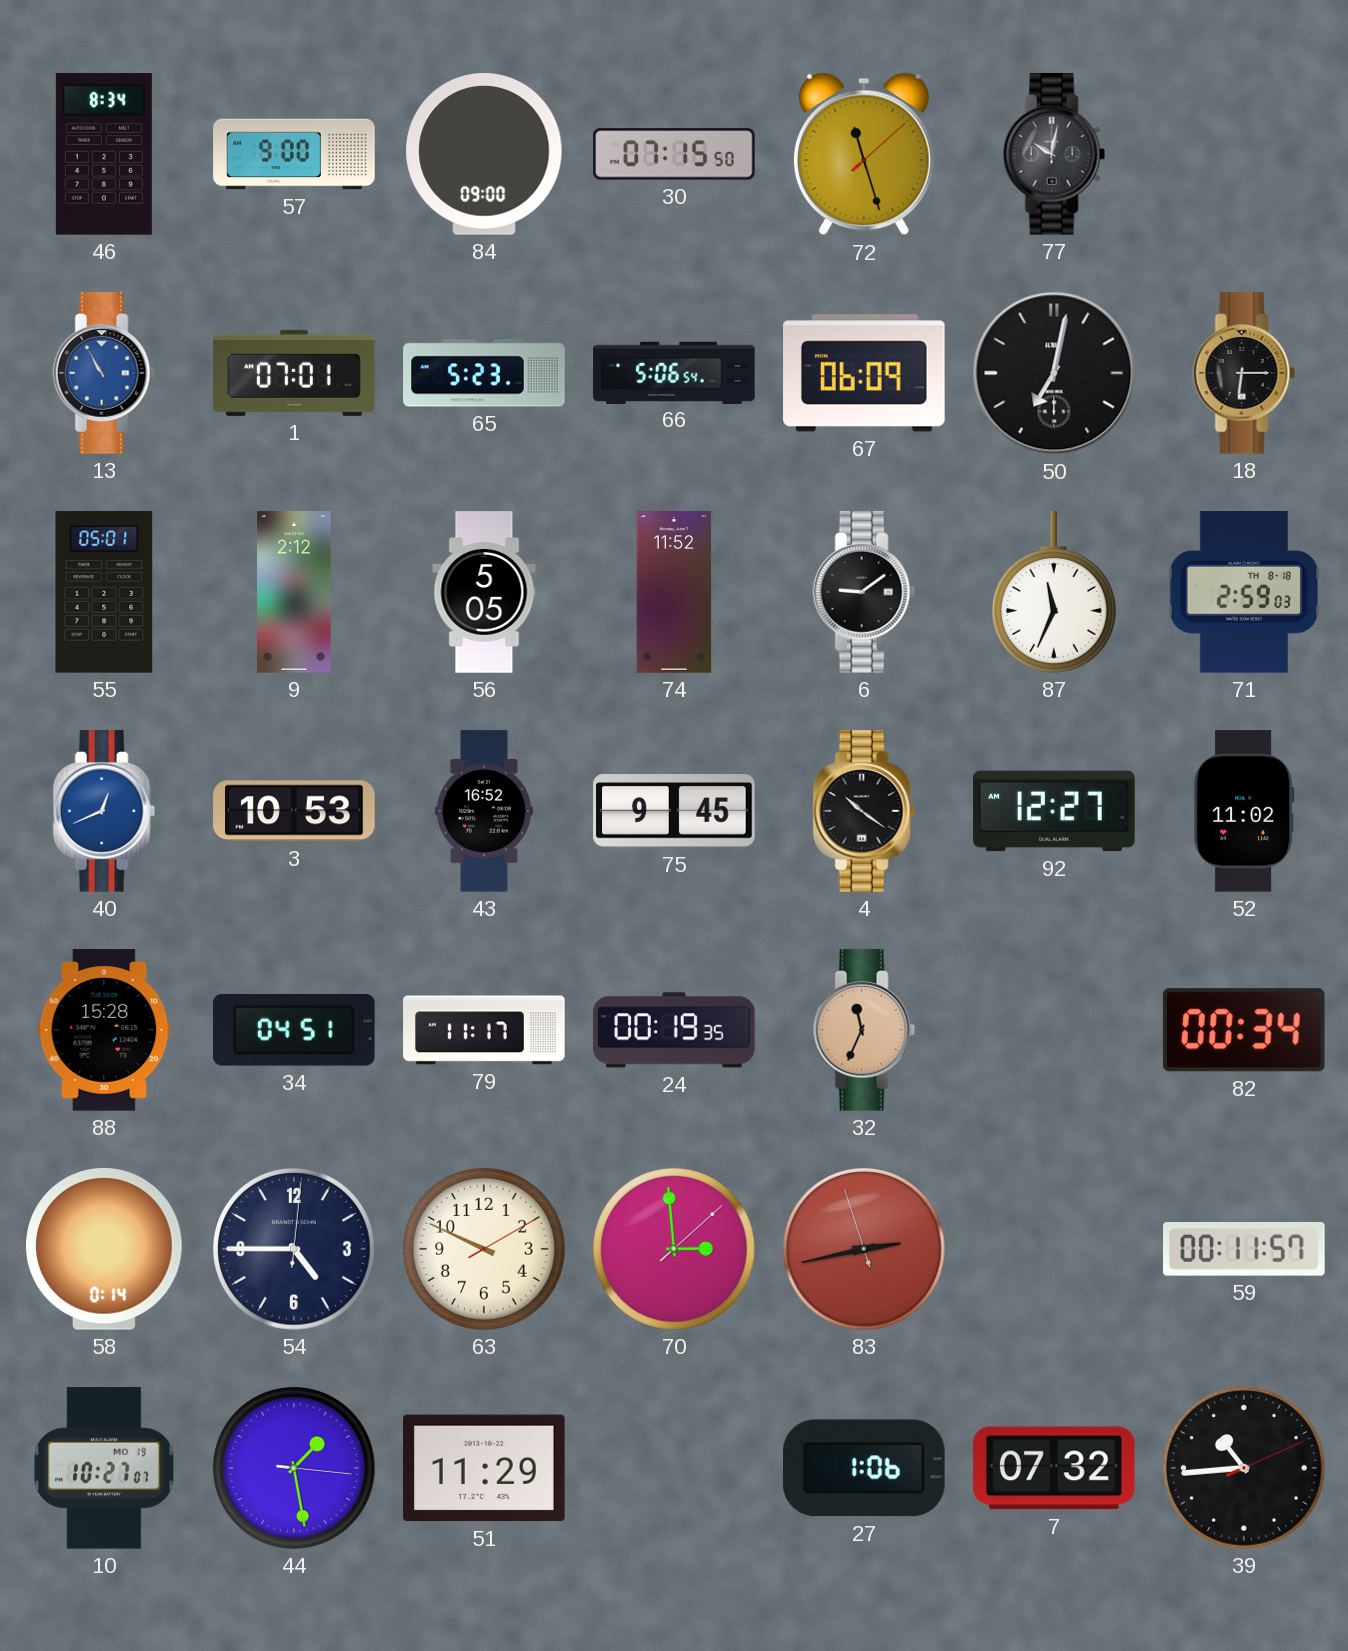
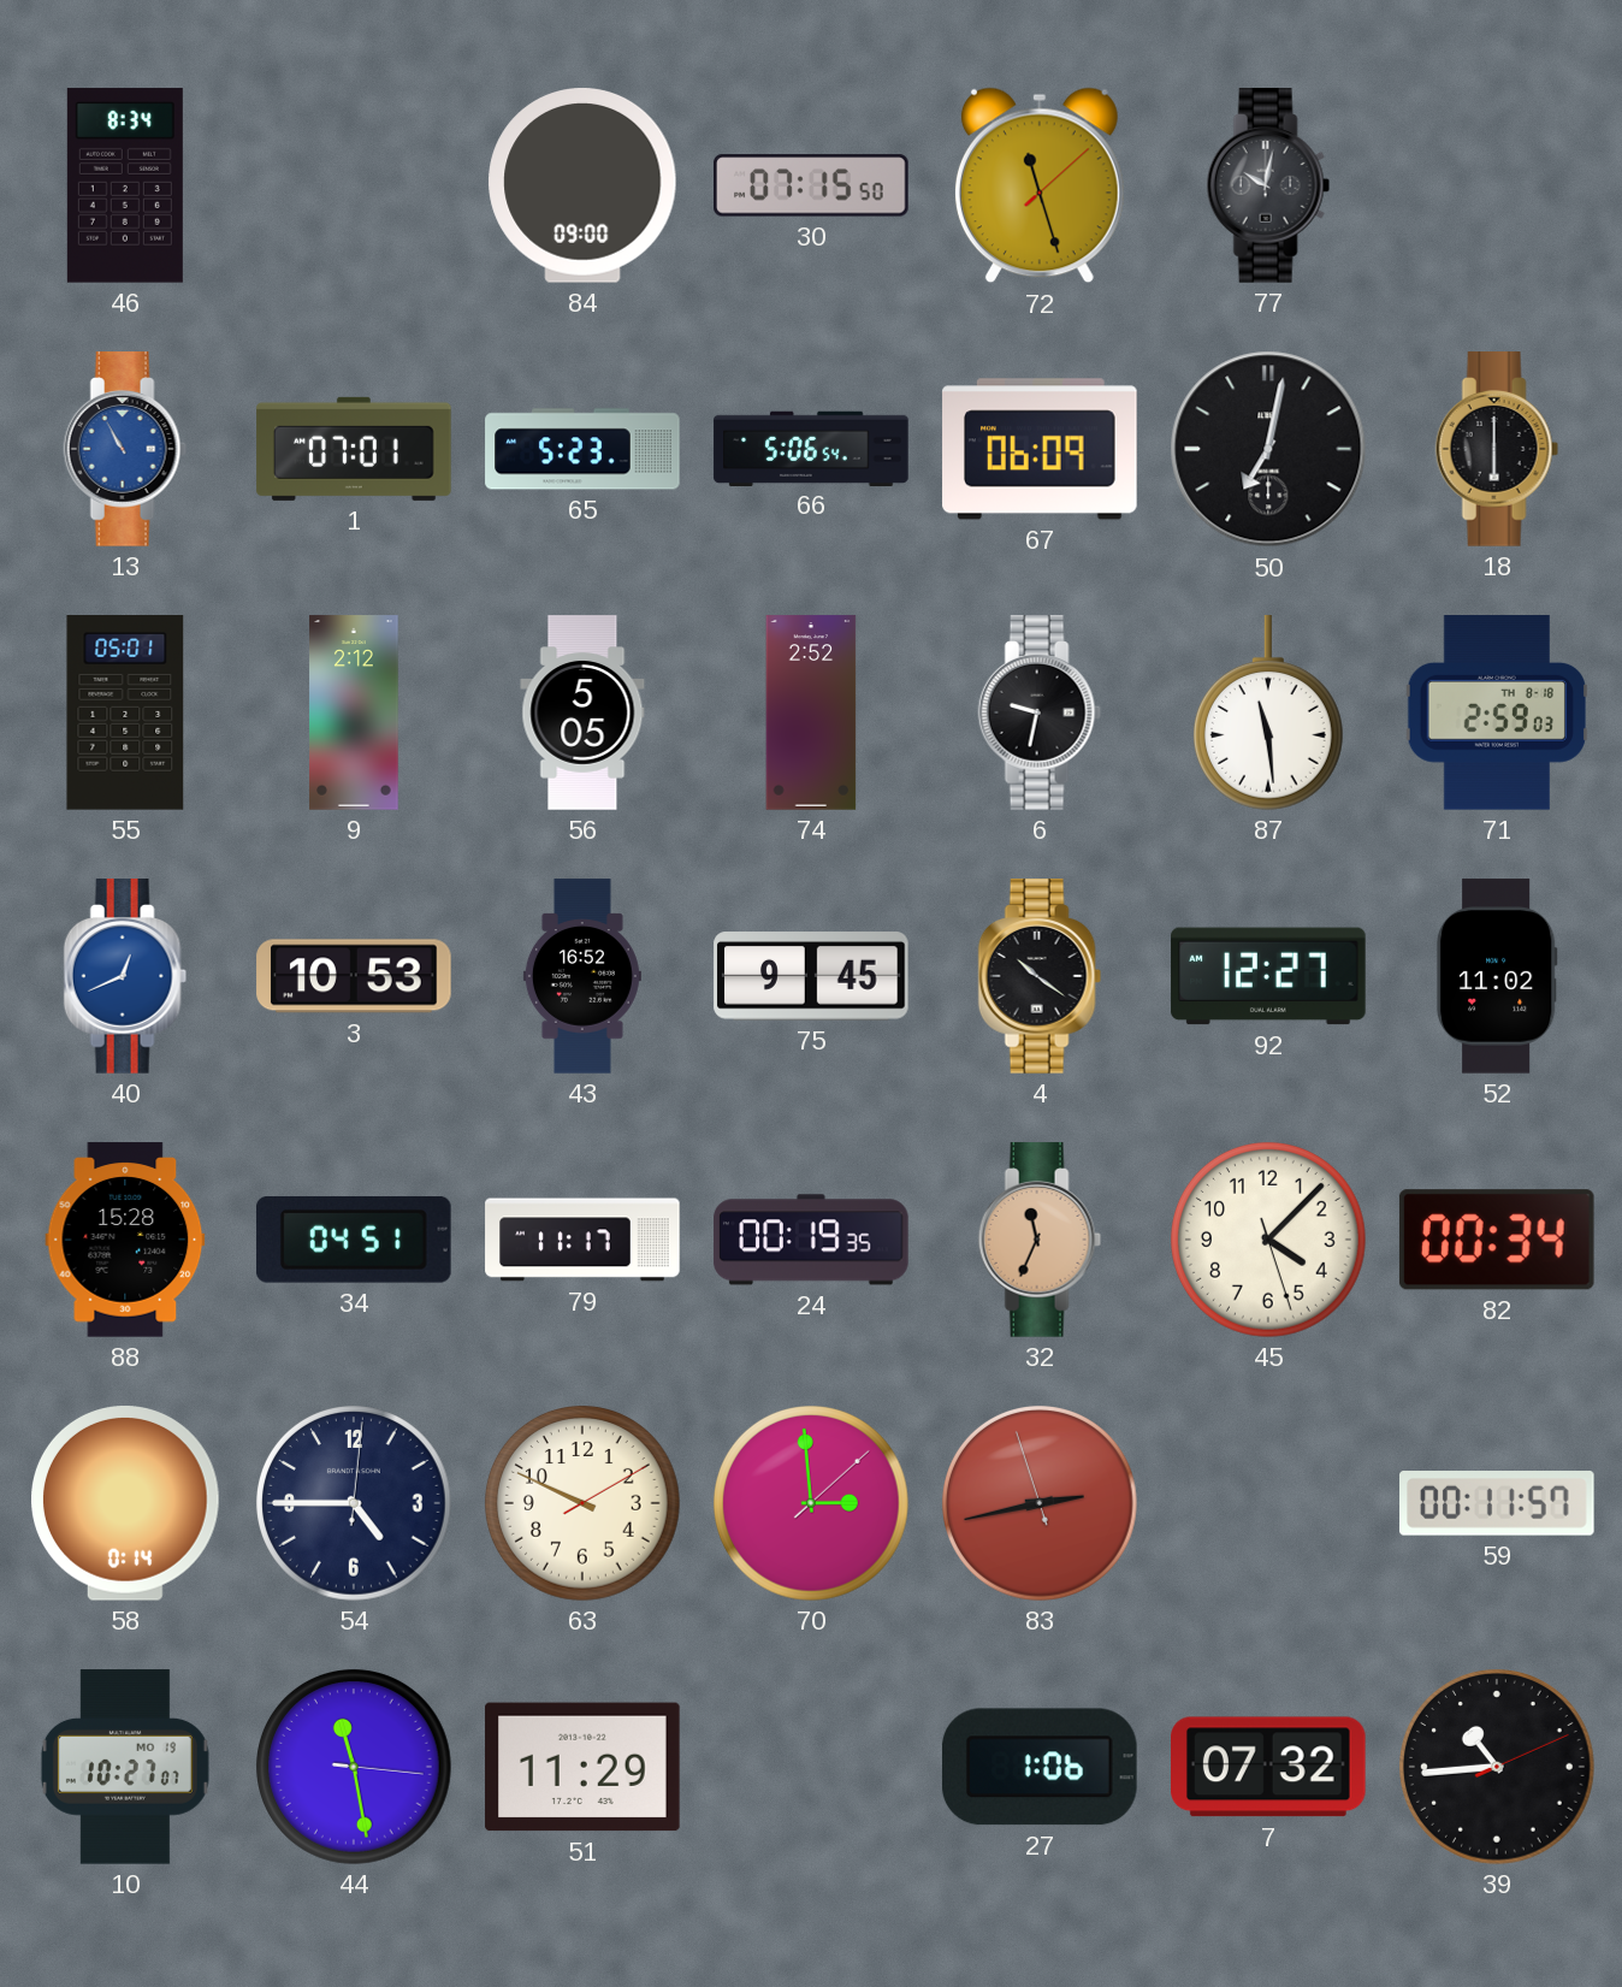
57: 9:00 -> none
18: 6:15 -> 6:00
74: 11:52 -> 2:52
6: 9:09 -> 9:32
87: 11:34 -> 11:29
45: none -> 4:07
44: 1:28 -> 11:28
